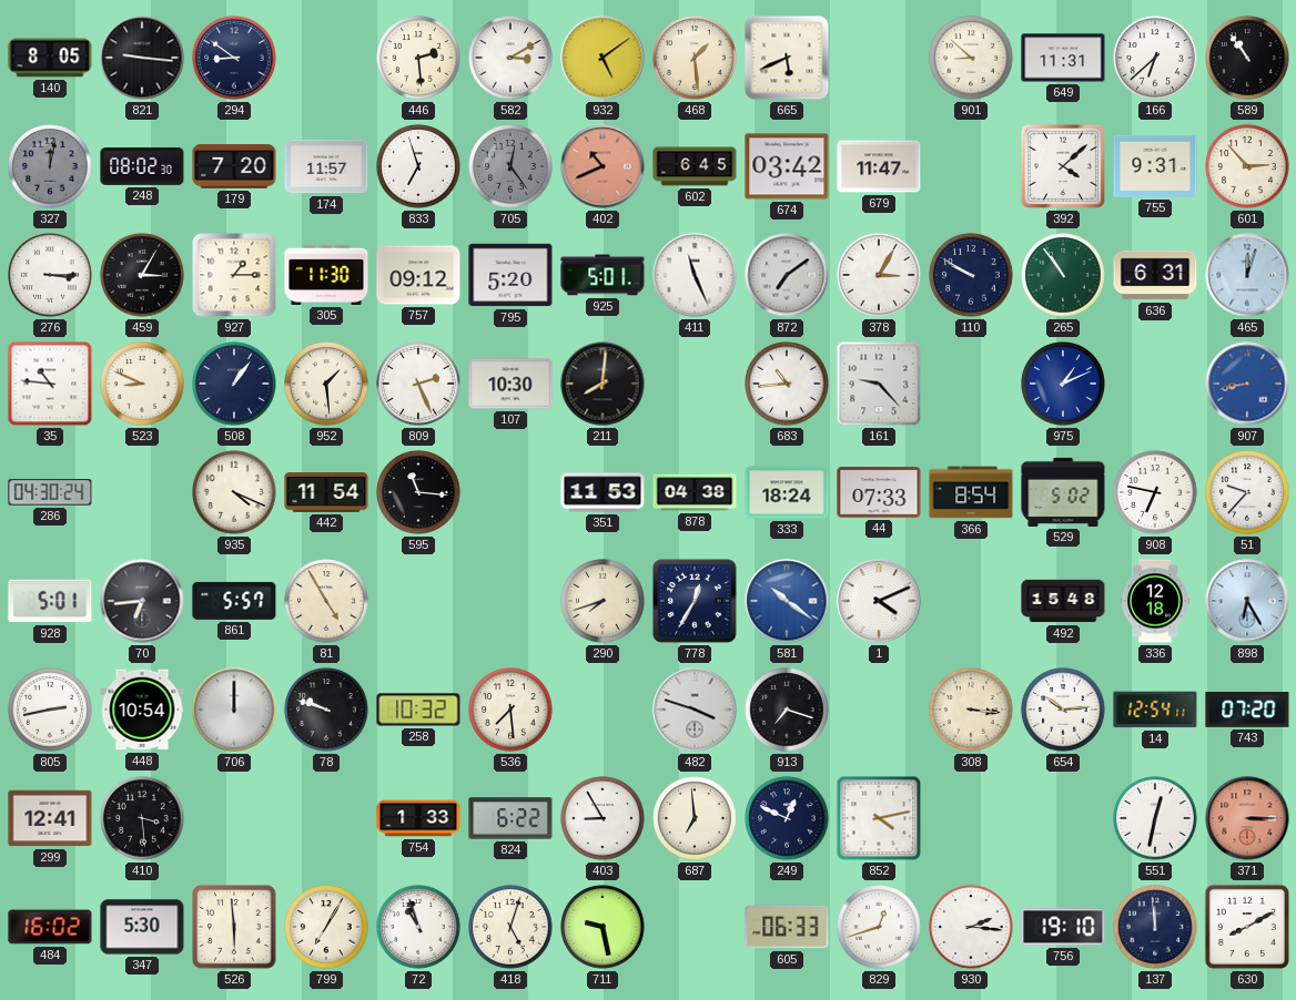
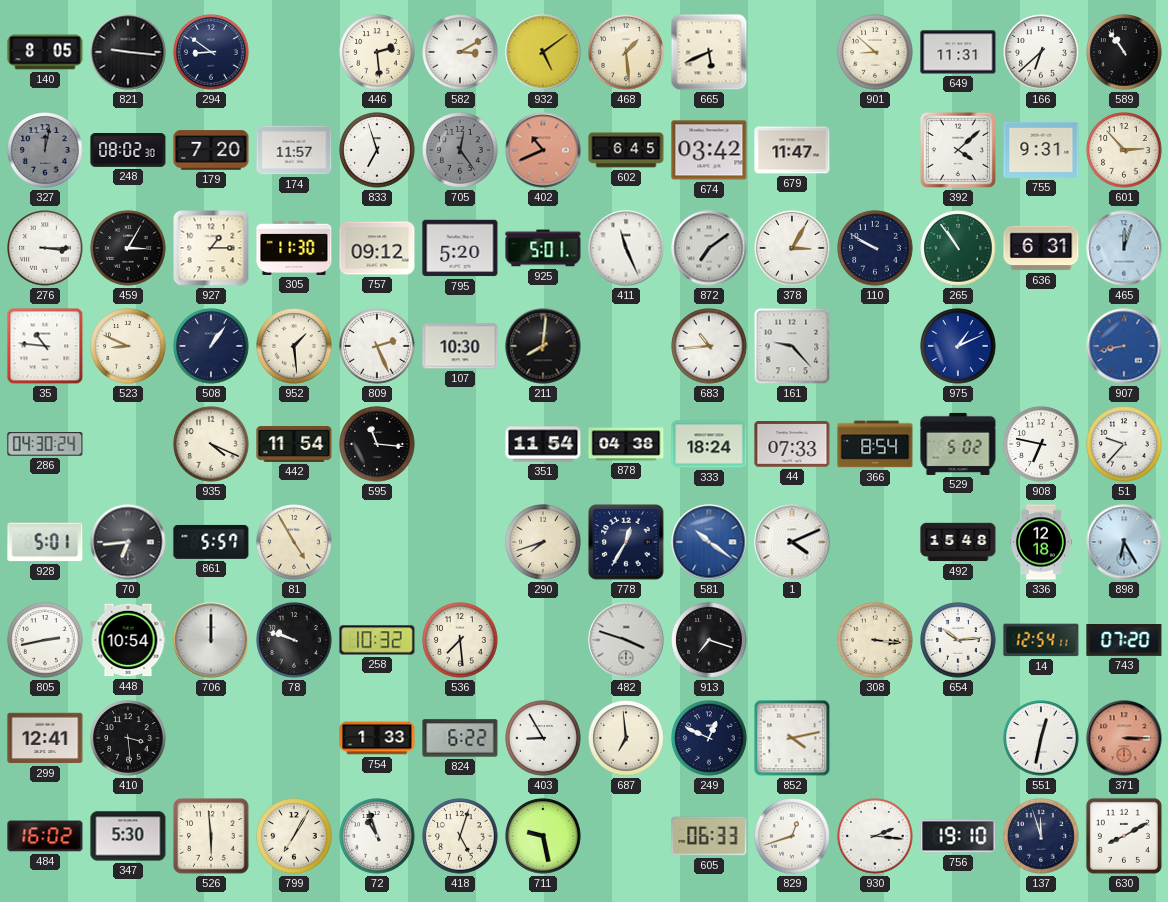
351: 11:53 -> 11:54
137: 11:59 -> 11:57
